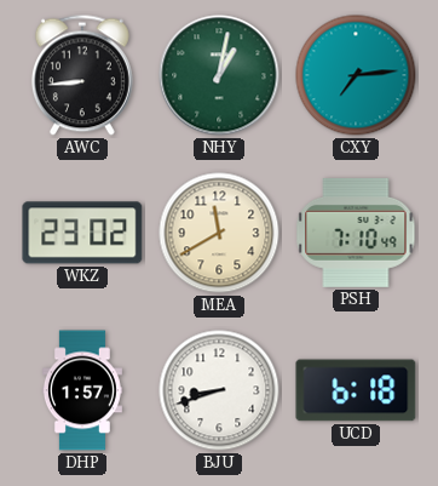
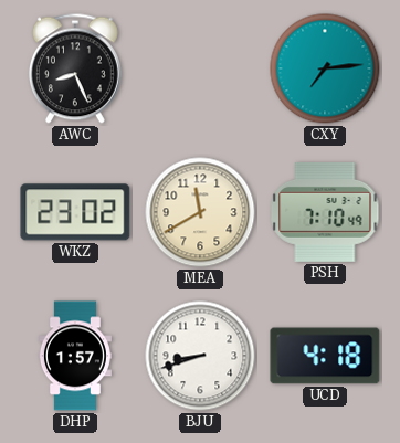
AWC: 8:44 -> 8:26
NHY: 1:02 -> none
UCD: 6:18 -> 4:18
